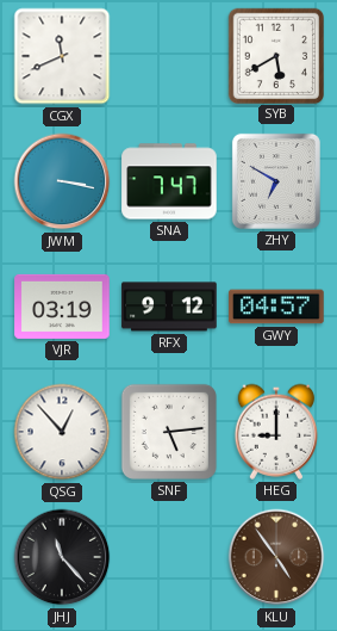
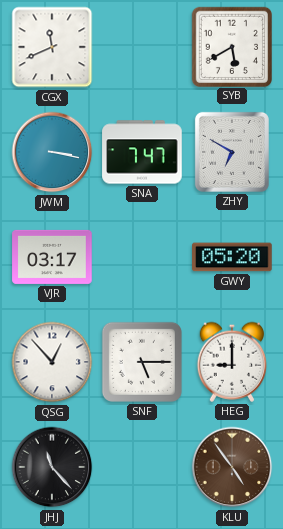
VJR: 03:19 -> 03:17
RFX: 9:12 -> none
GWY: 04:57 -> 05:20
SNF: 5:14 -> 5:15
